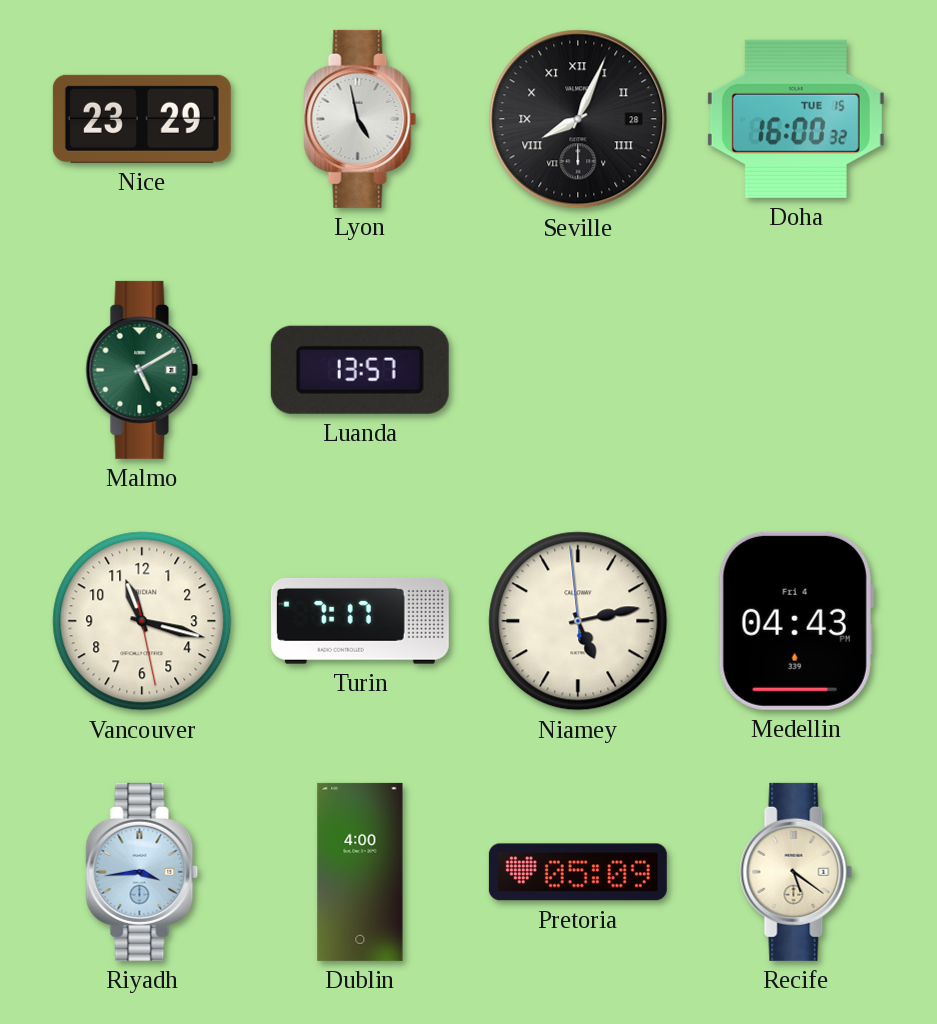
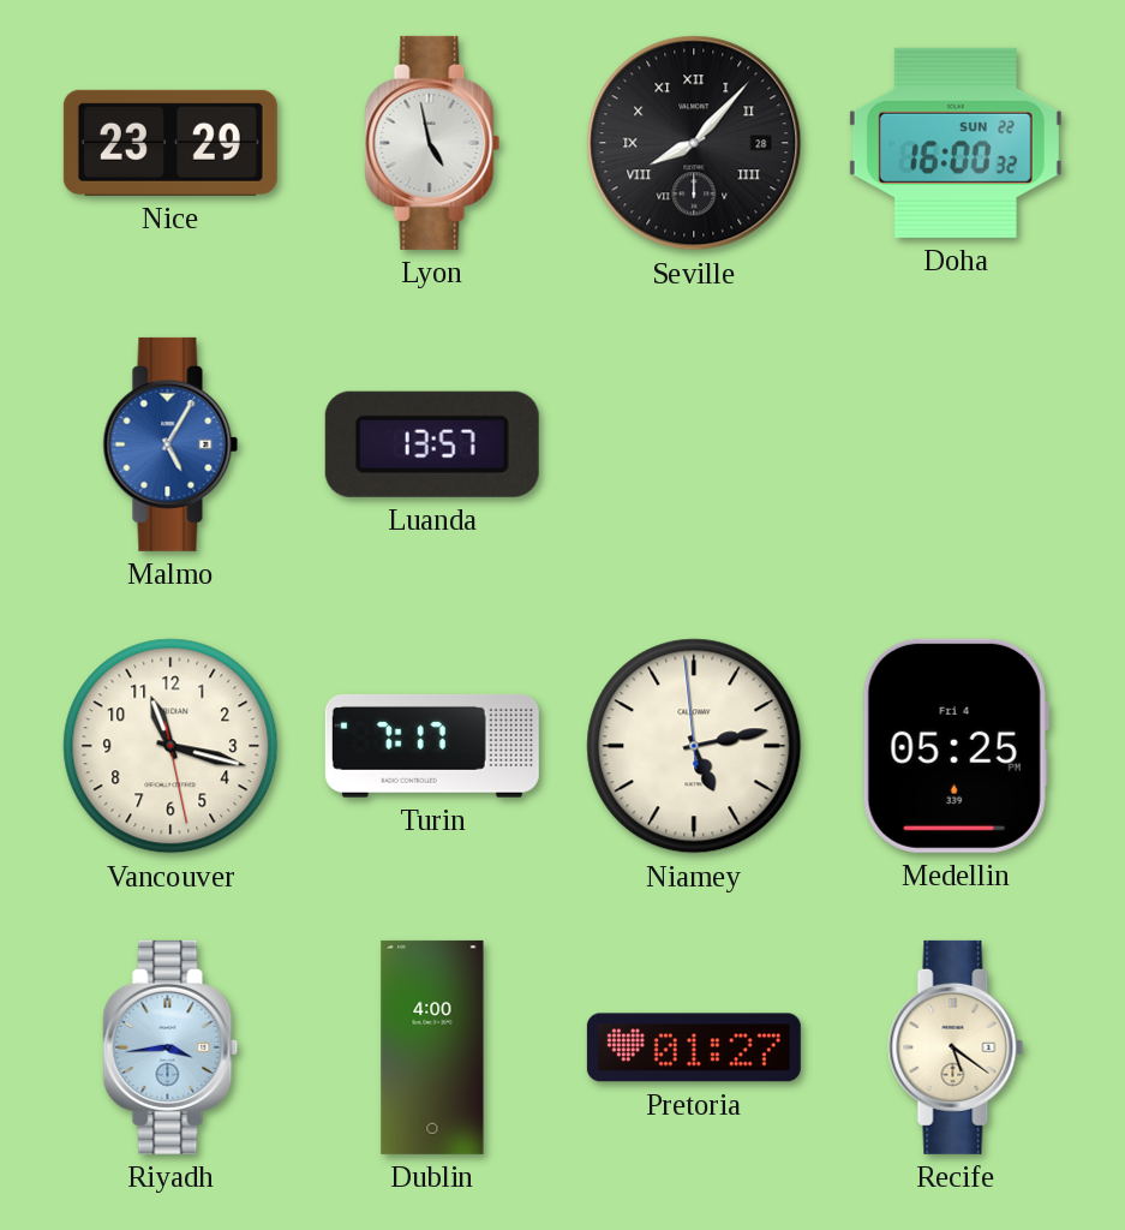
Seville: 8:04 -> 8:07
Doha date: TUE 15 -> SUN 22
Malmo: 5:10 -> 5:05
Malmo dial: green -> blue
Medellin: 04:43 -> 05:25
Pretoria: 05:09 -> 01:27
